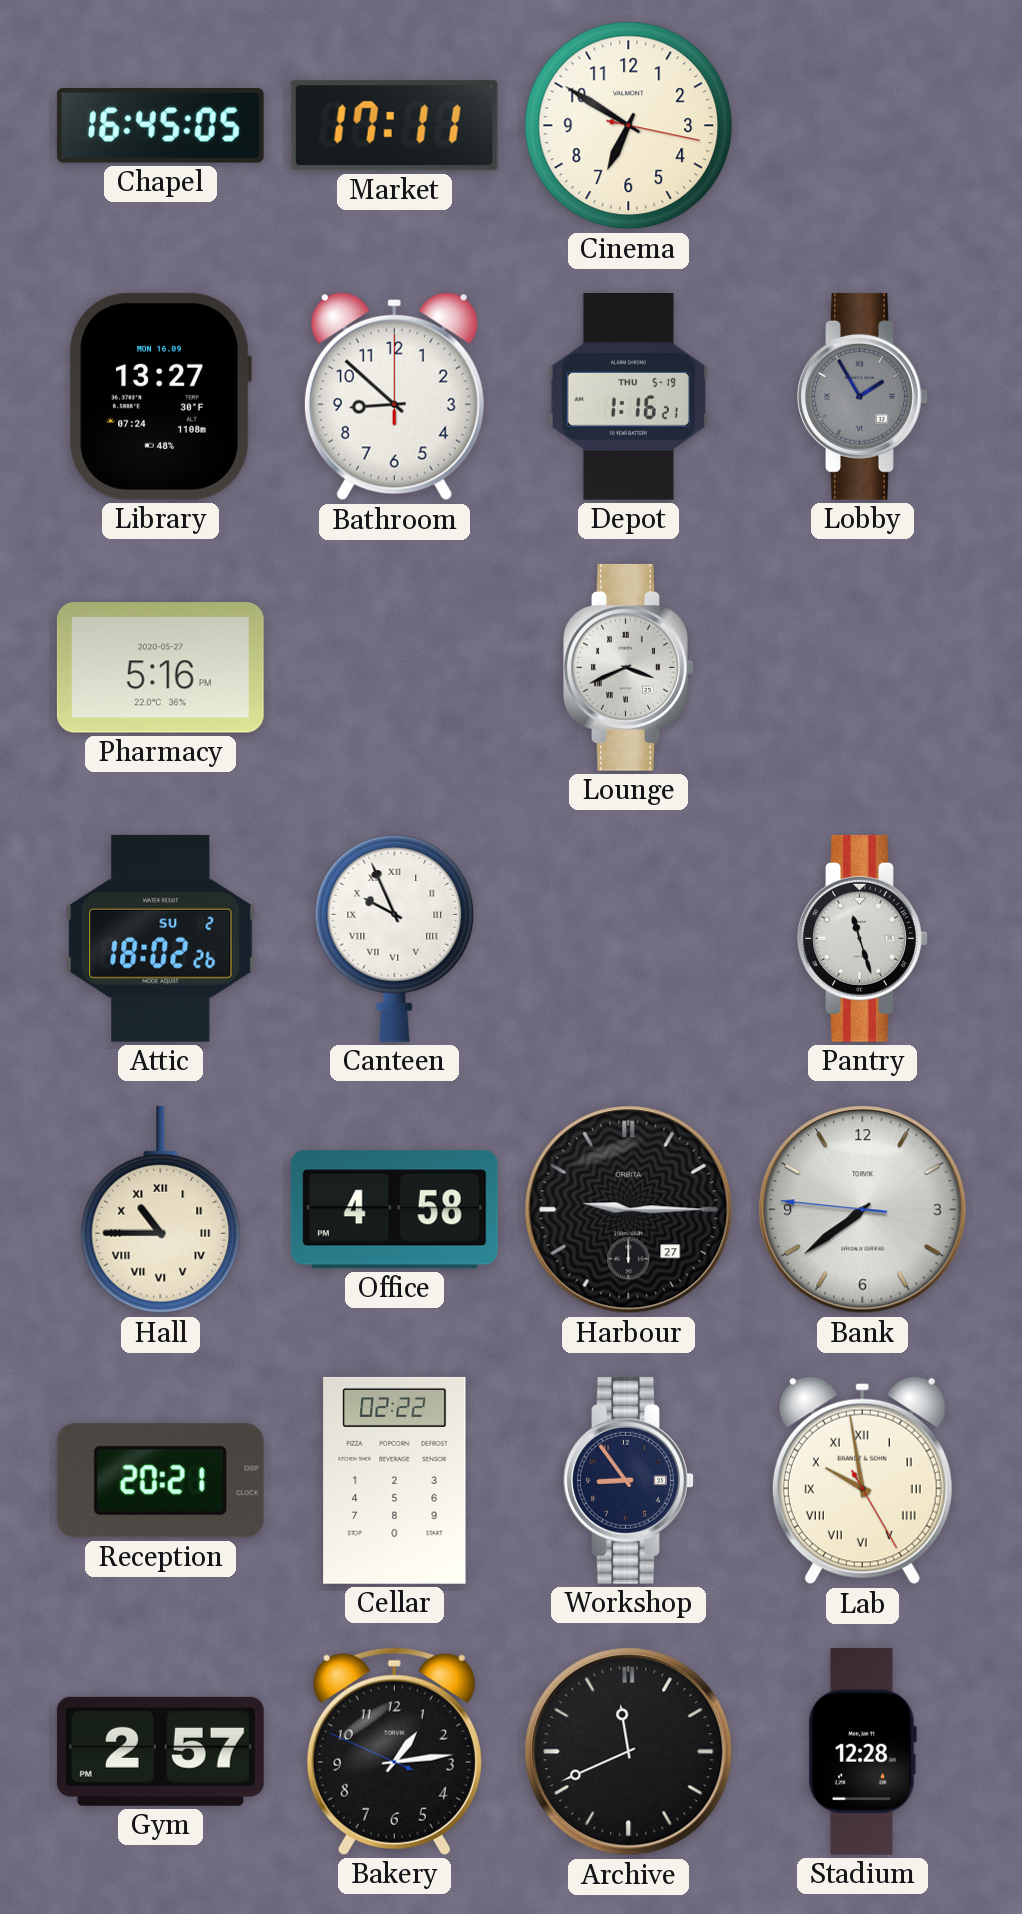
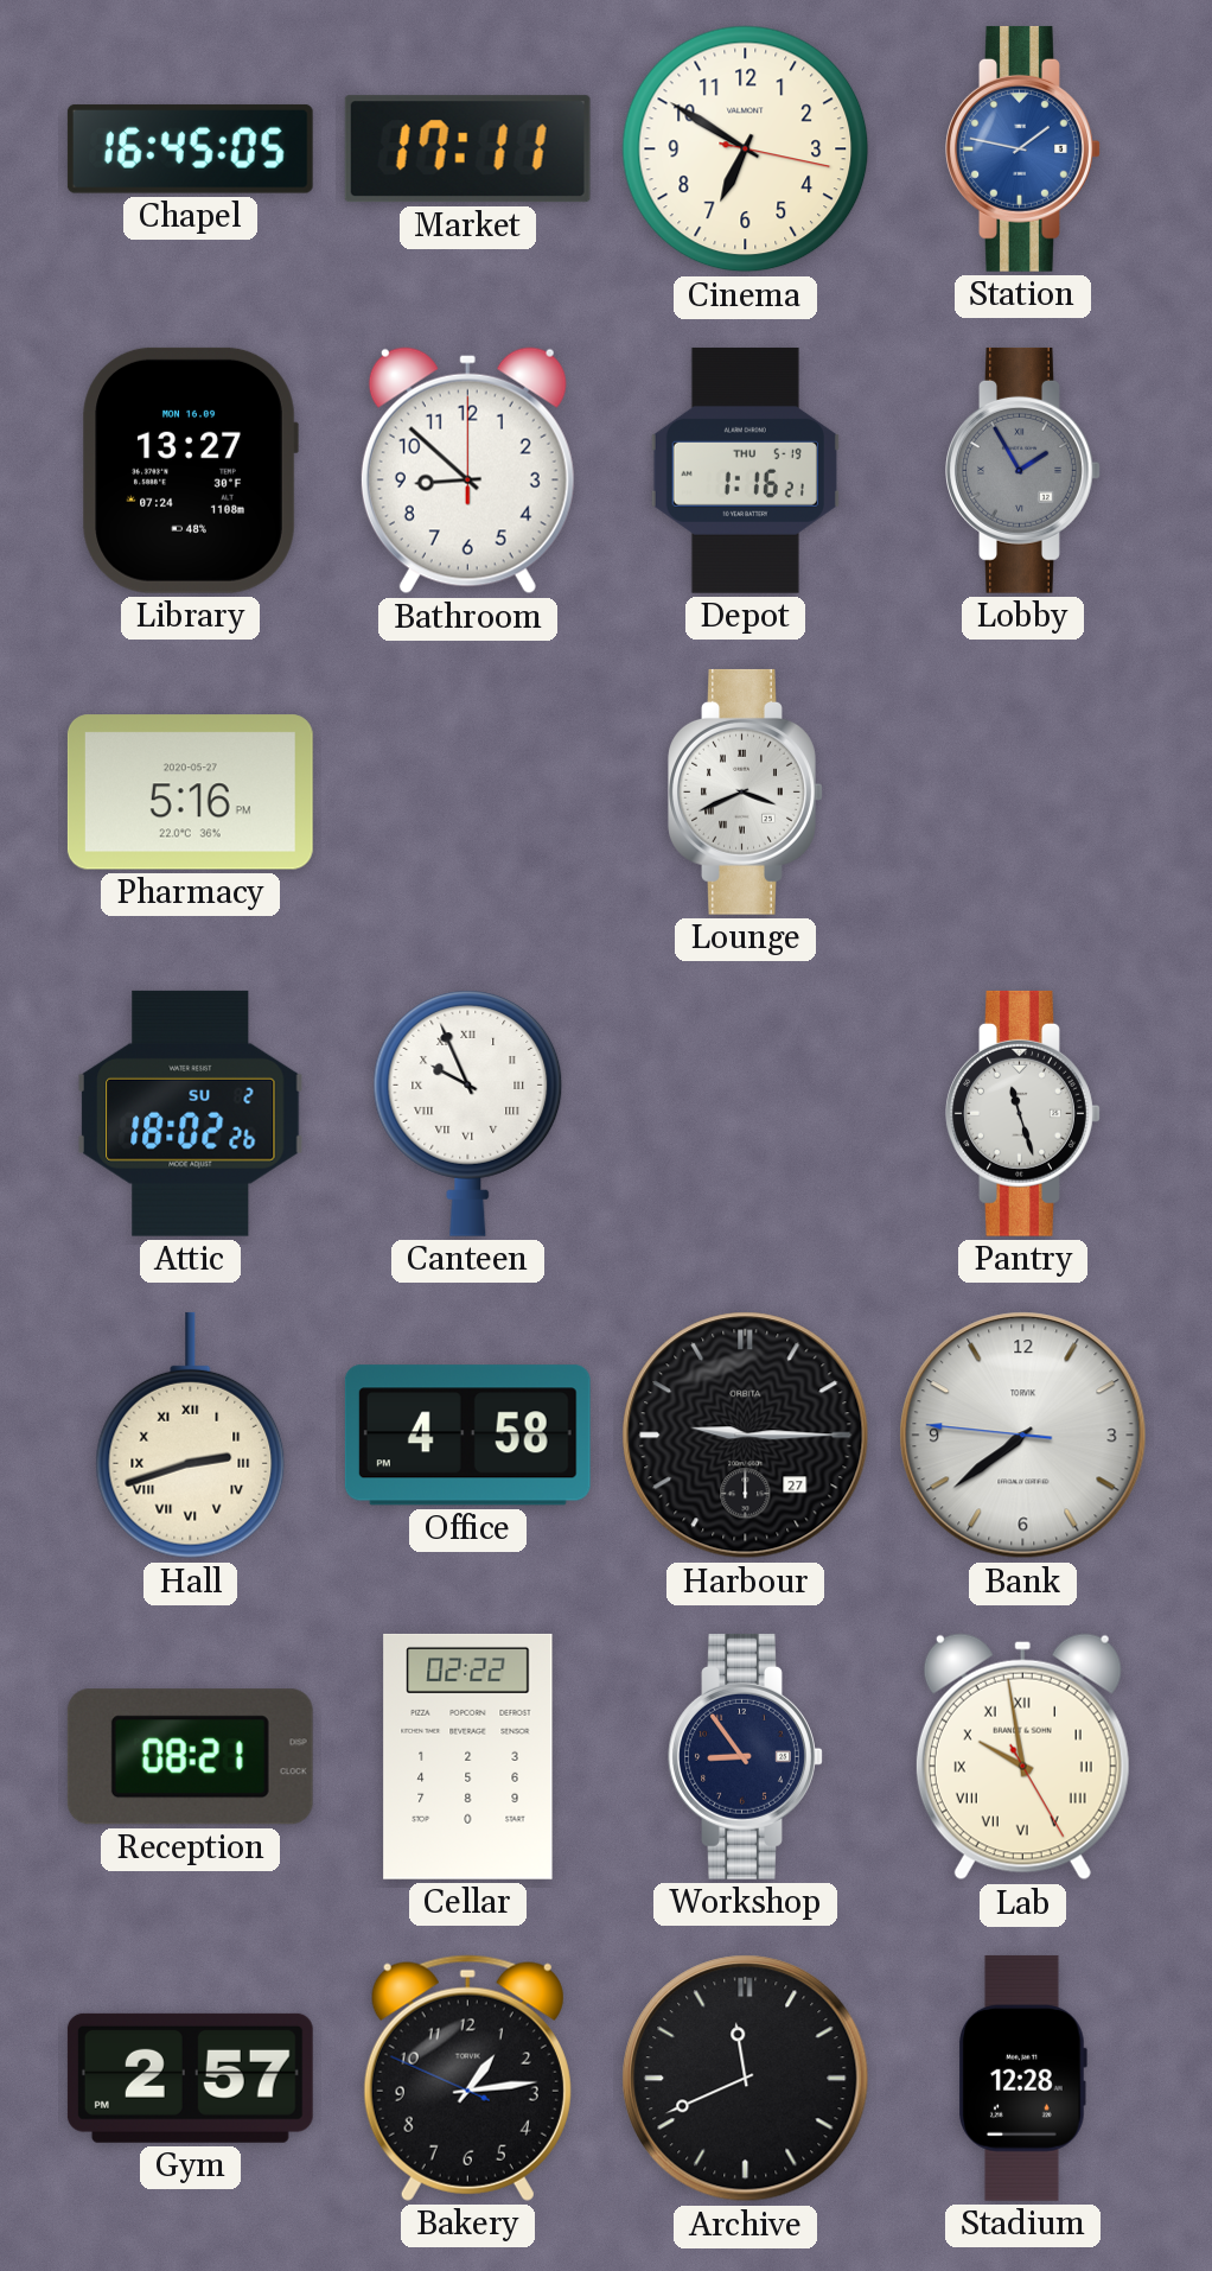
Station: none -> 1:47
Hall: 10:45 -> 2:42
Reception: 20:21 -> 08:21
